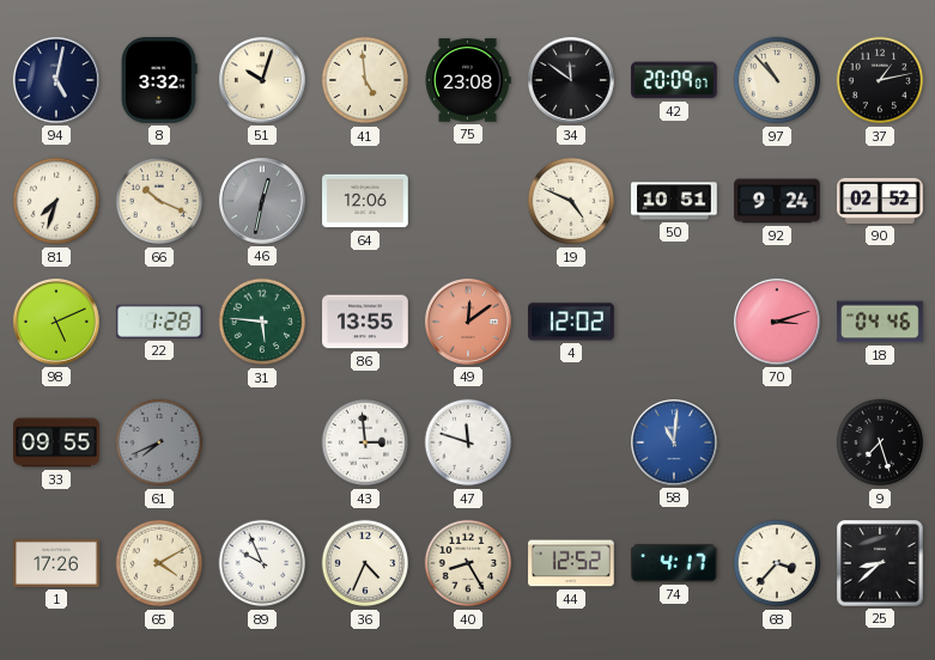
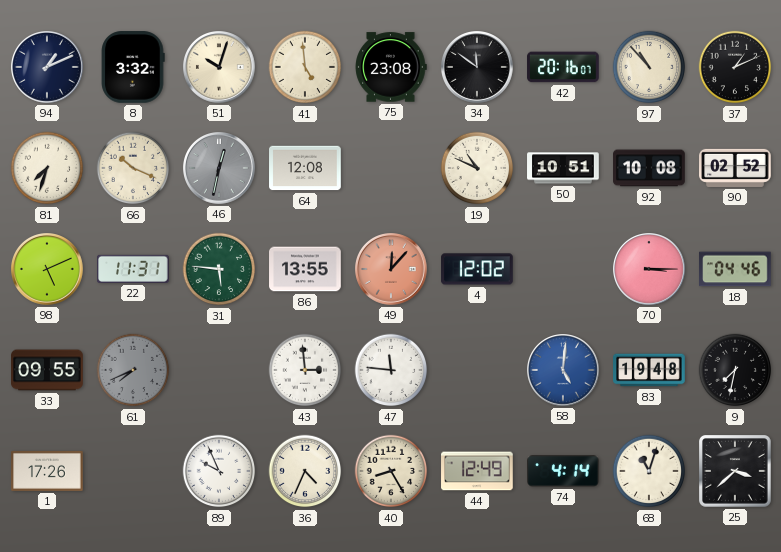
94: 5:02 -> 1:11
42: 20:09 -> 20:16
37: 1:13 -> 1:11
64: 12:06 -> 12:08
19: 4:49 -> 10:49
92: 9:24 -> 10:08
22: 1:28 -> 11:31
49: 12:09 -> 12:07
70: 3:12 -> 3:15
47: 11:48 -> 11:46
58: 11:01 -> 5:01
83: none -> 19:48
9: 7:27 -> 7:32
65: 4:10 -> none
44: 12:52 -> 12:49
74: 4:17 -> 4:14
68: 3:37 -> 11:03
25: 8:38 -> 3:38
